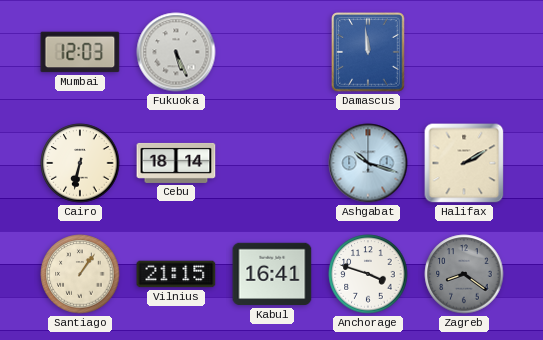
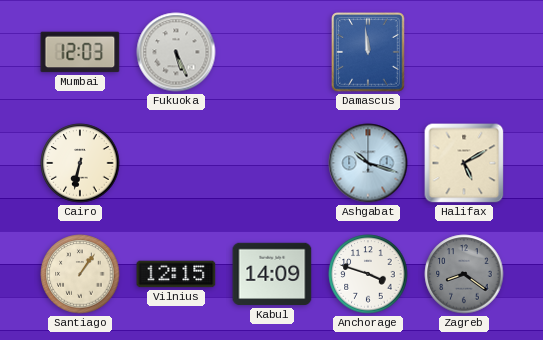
Cebu: 18:14 -> none
Halifax: 2:10 -> 5:10
Vilnius: 21:15 -> 12:15
Kabul: 16:41 -> 14:09
